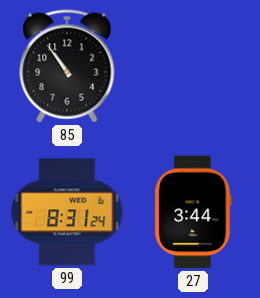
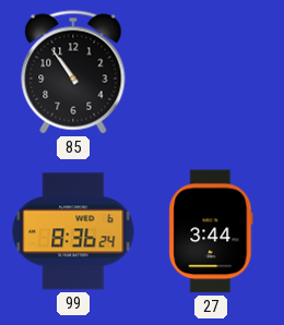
99: 8:31 -> 8:36
